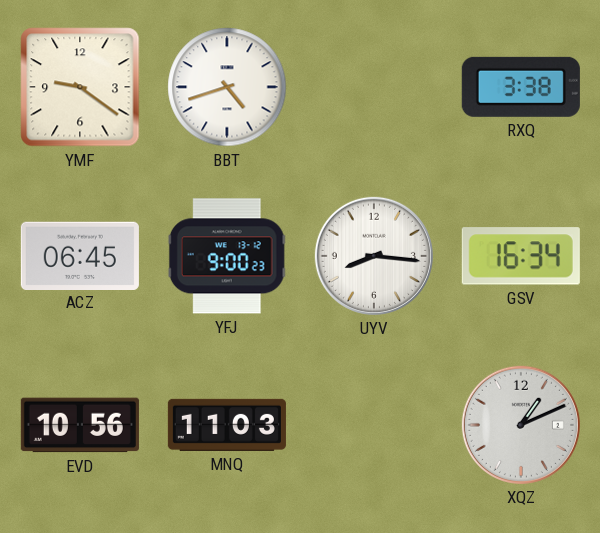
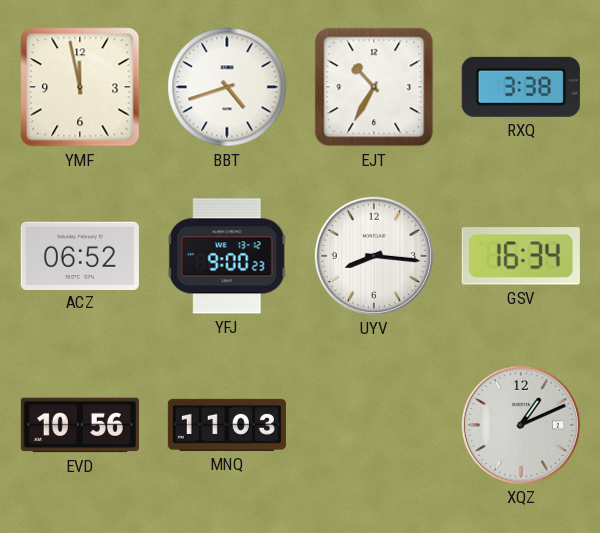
YMF: 9:21 -> 11:58
EJT: none -> 10:35
ACZ: 06:45 -> 06:52
